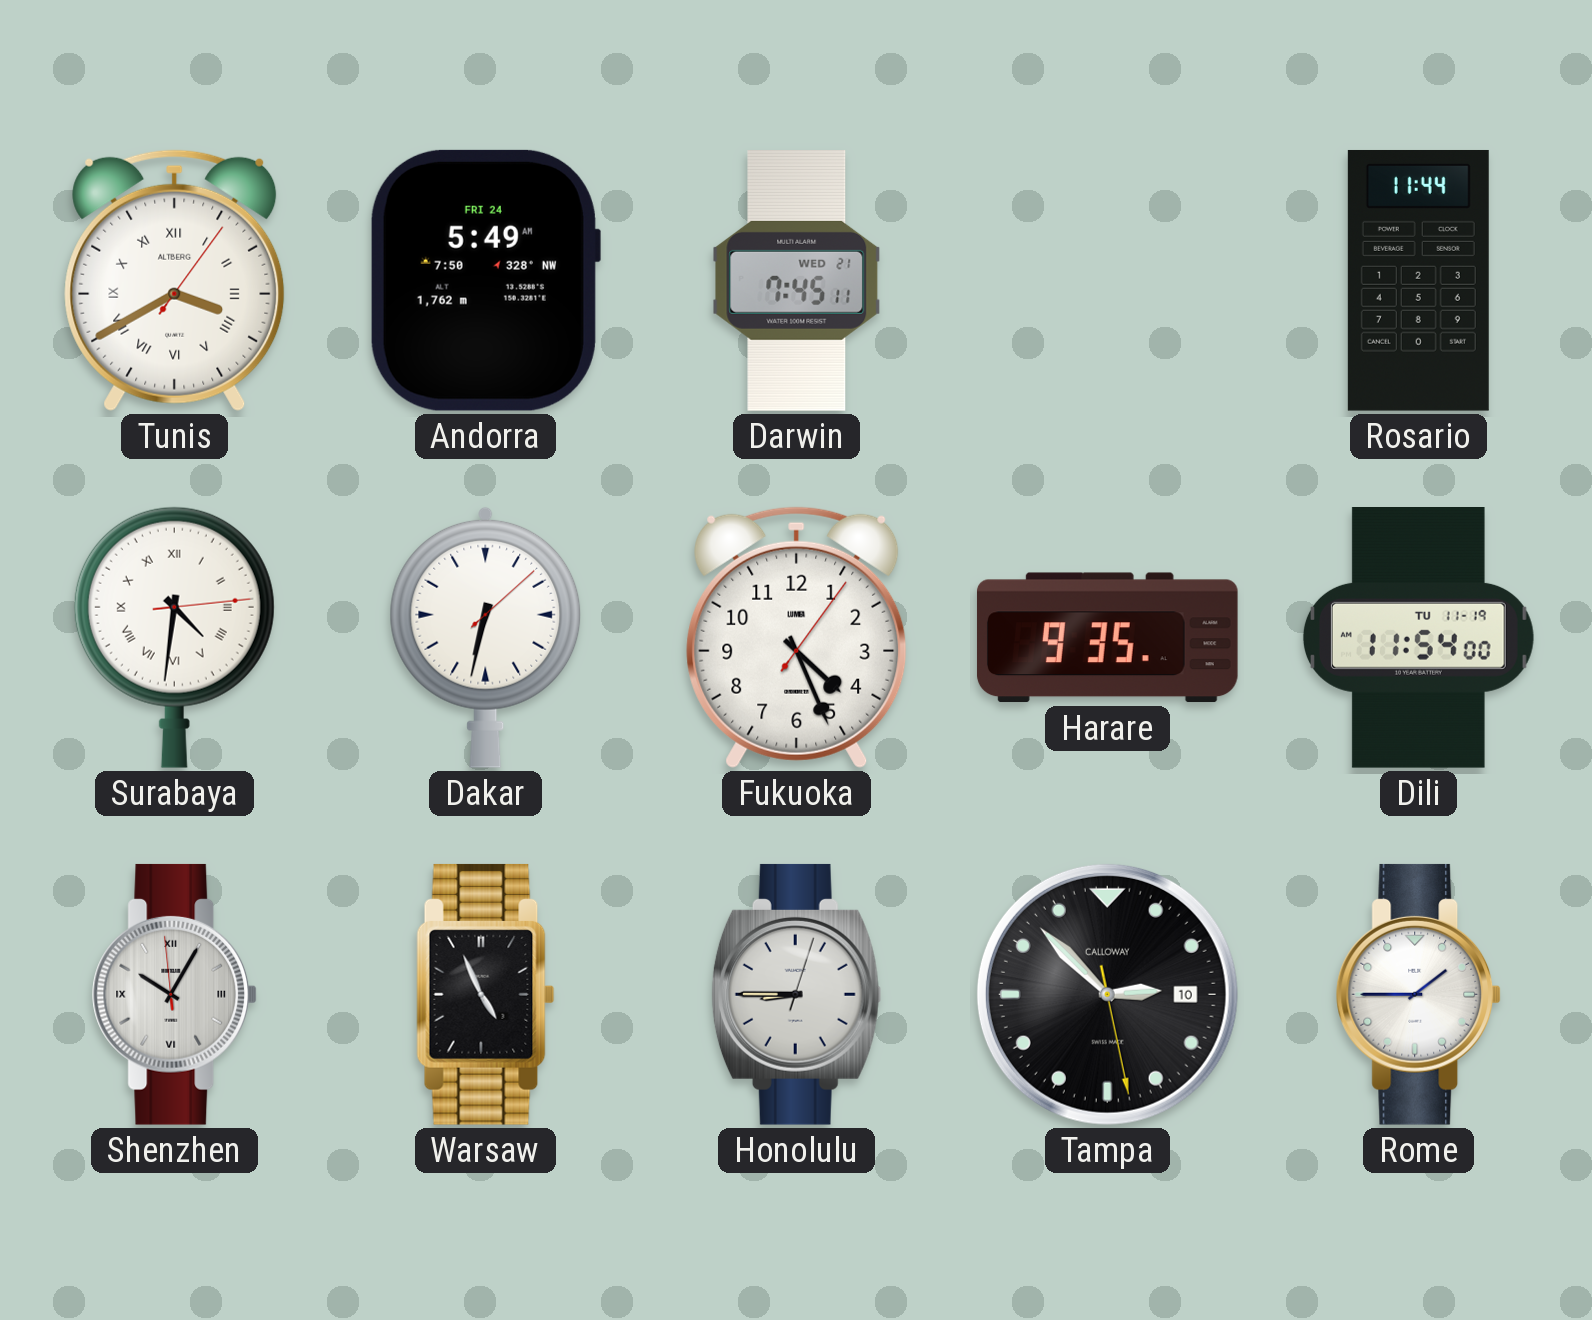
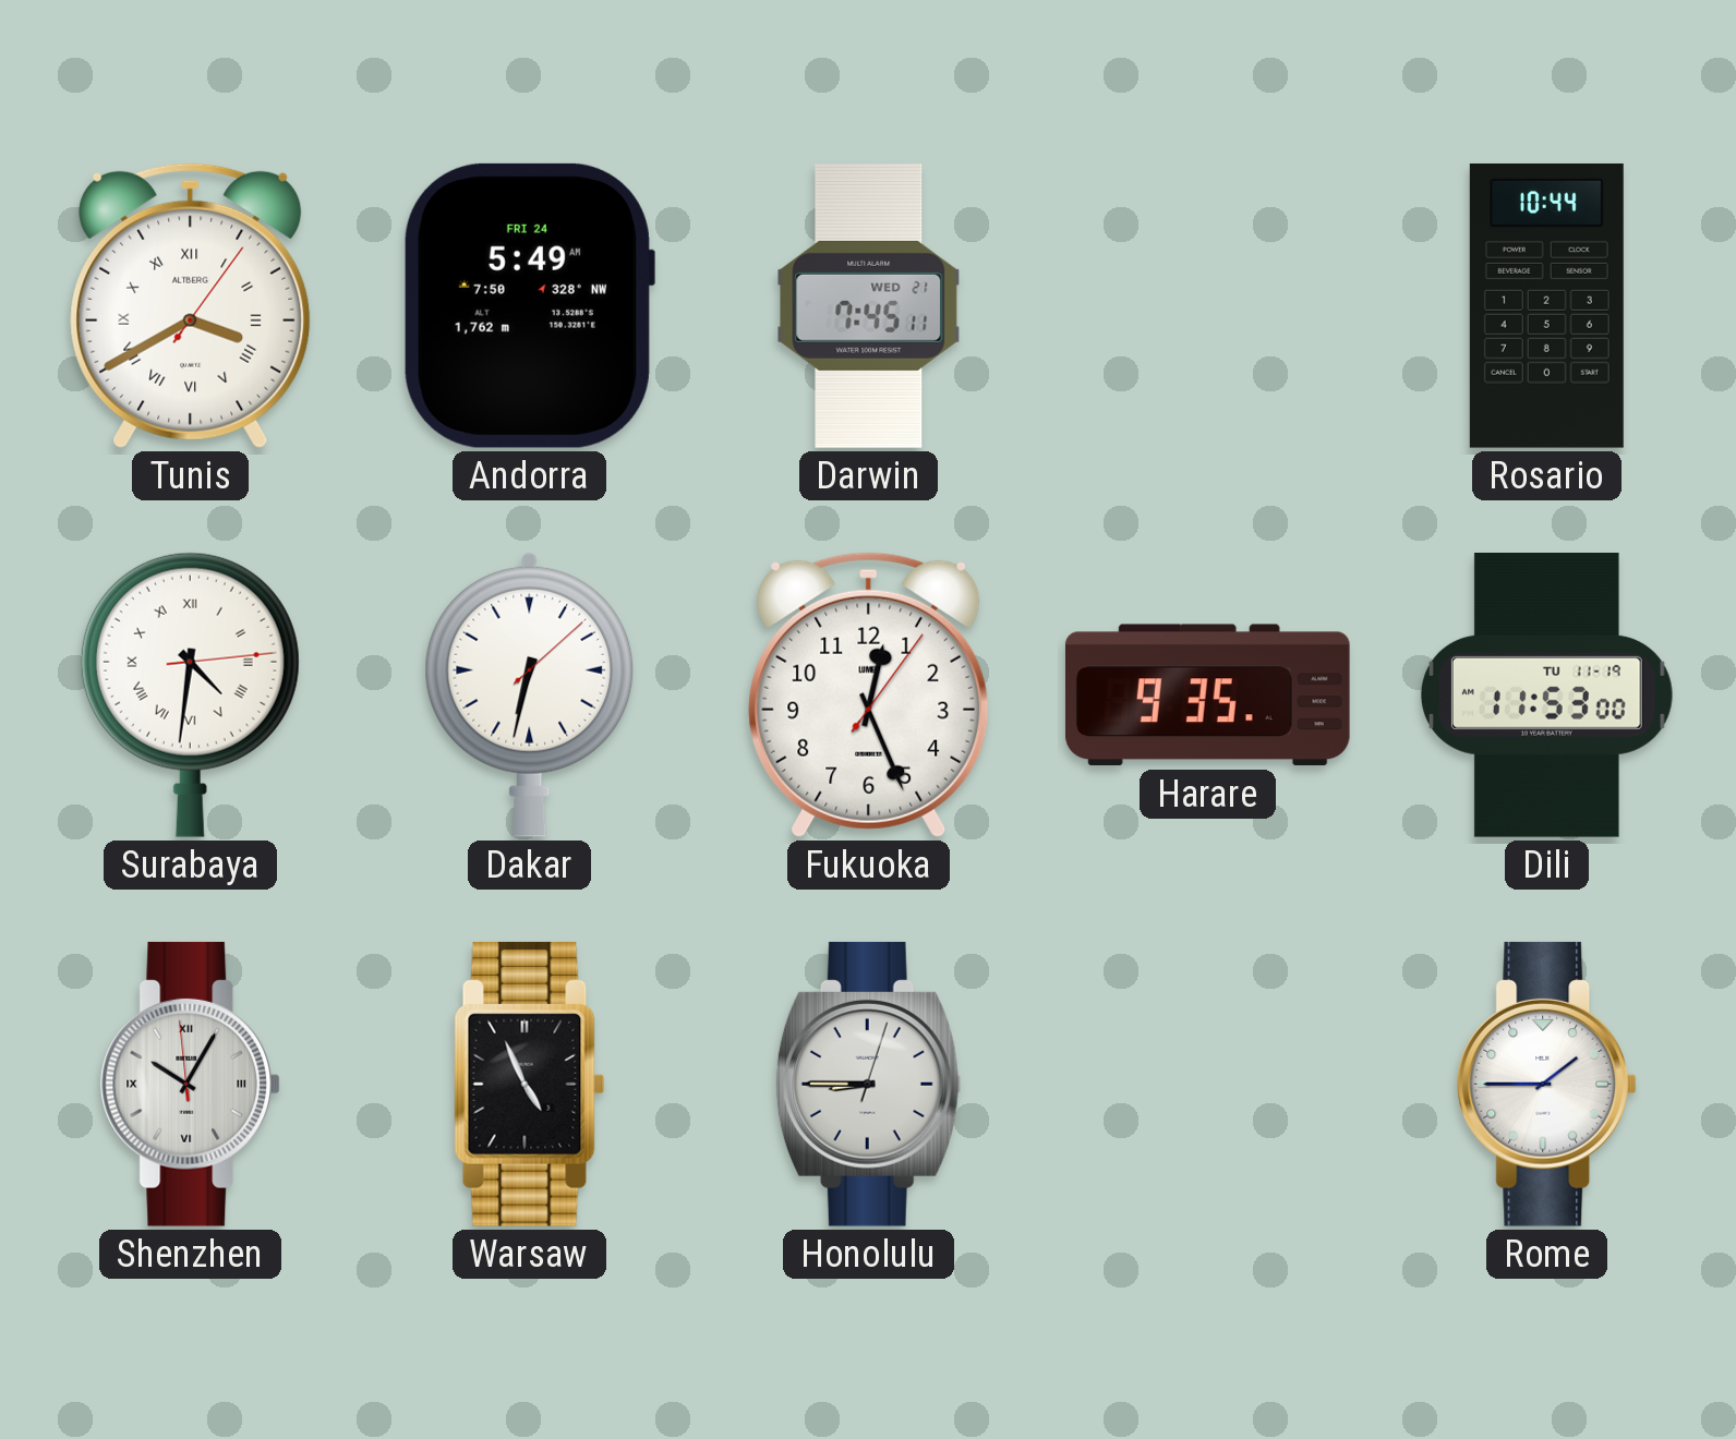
Rosario: 11:44 -> 10:44
Fukuoka: 4:26 -> 12:26
Dili: 11:54 -> 11:53
Tampa: 2:52 -> none
